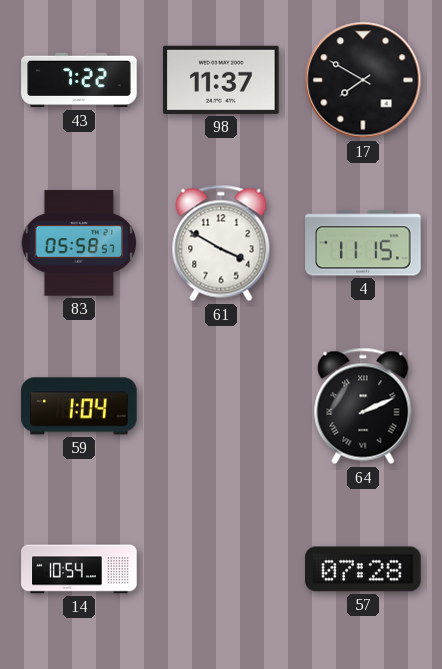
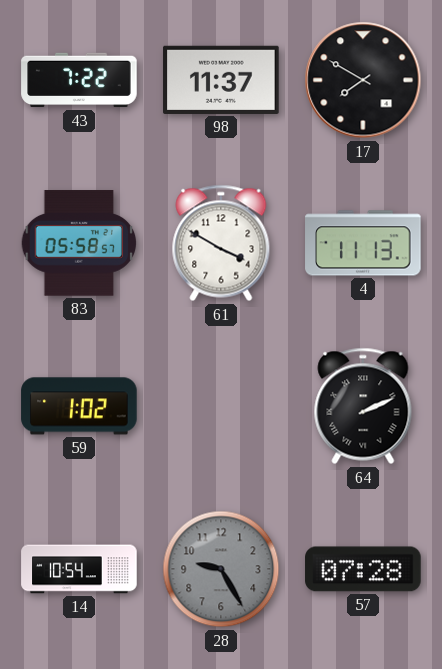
4: 11:15 -> 11:13
59: 1:04 -> 1:02
28: none -> 9:25
